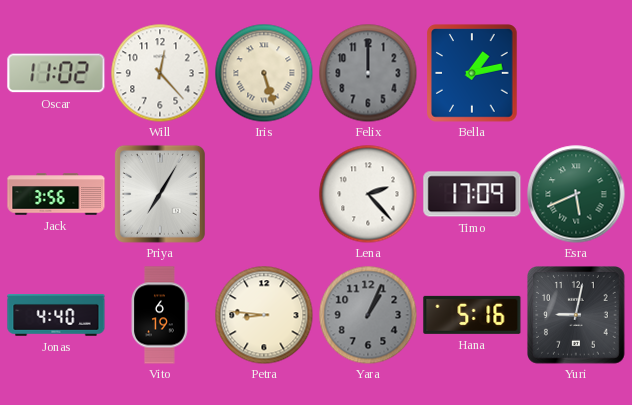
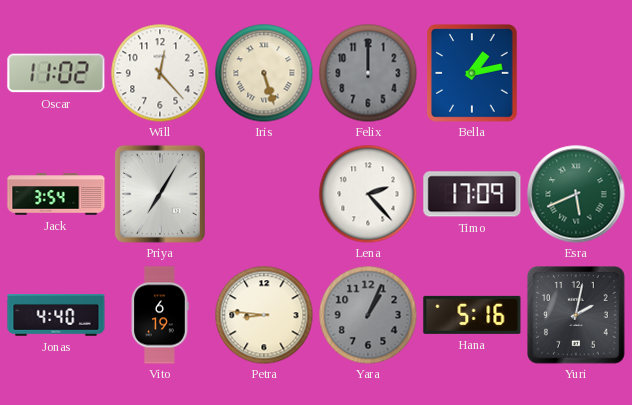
Jack: 3:56 -> 3:54
Yuri: 9:02 -> 2:02
